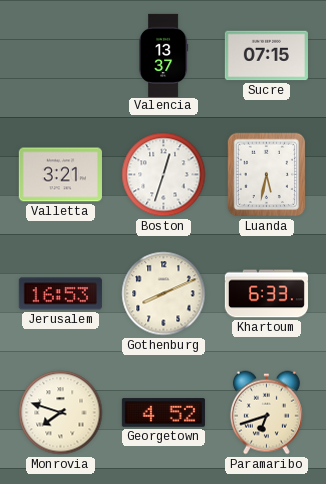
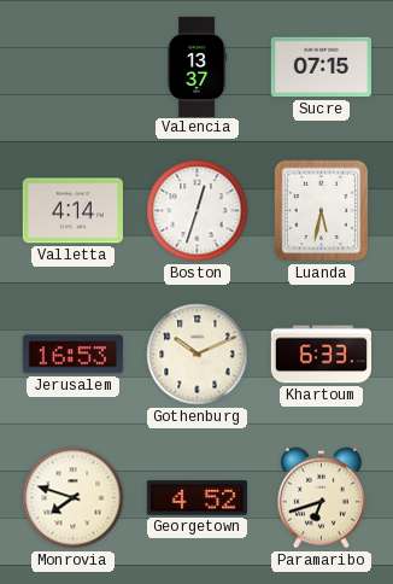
Valletta: 3:21 -> 4:14
Gothenburg: 8:11 -> 10:11
